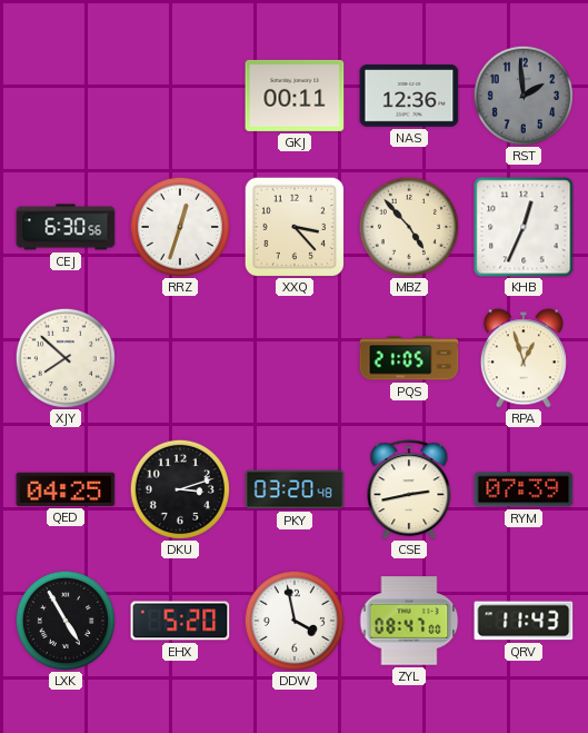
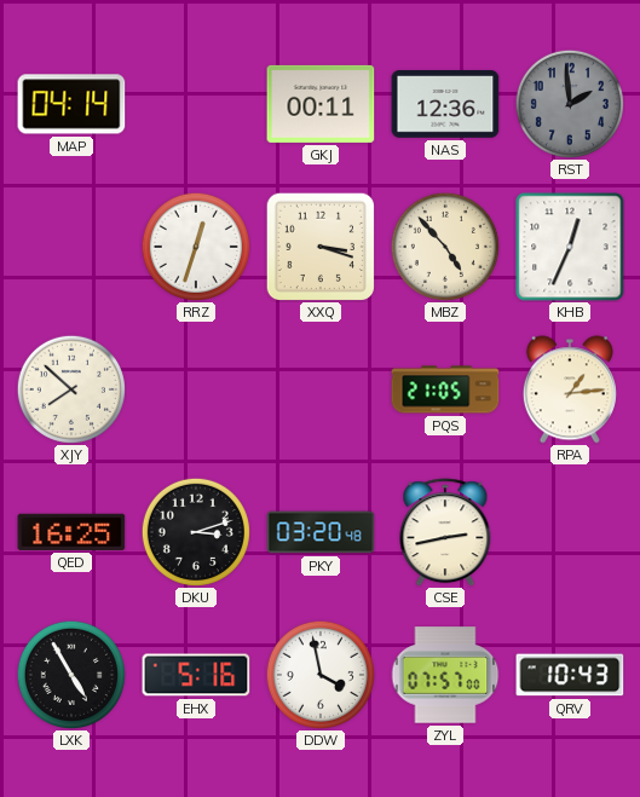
MAP: none -> 04:14
CEJ: 6:30 -> none
XXQ: 3:23 -> 3:18
RPA: 12:57 -> 1:14
QED: 04:25 -> 16:25
RYM: 07:39 -> none
EHX: 5:20 -> 5:16
ZYL: 08:47 -> 07:57
QRV: 11:43 -> 10:43
